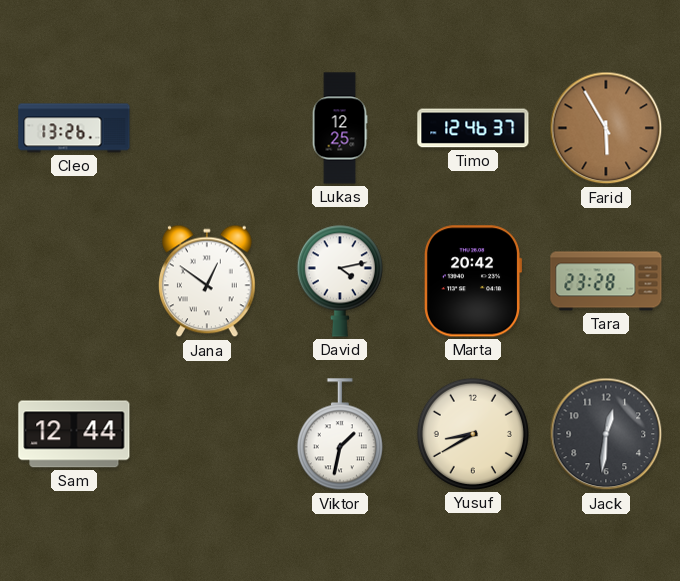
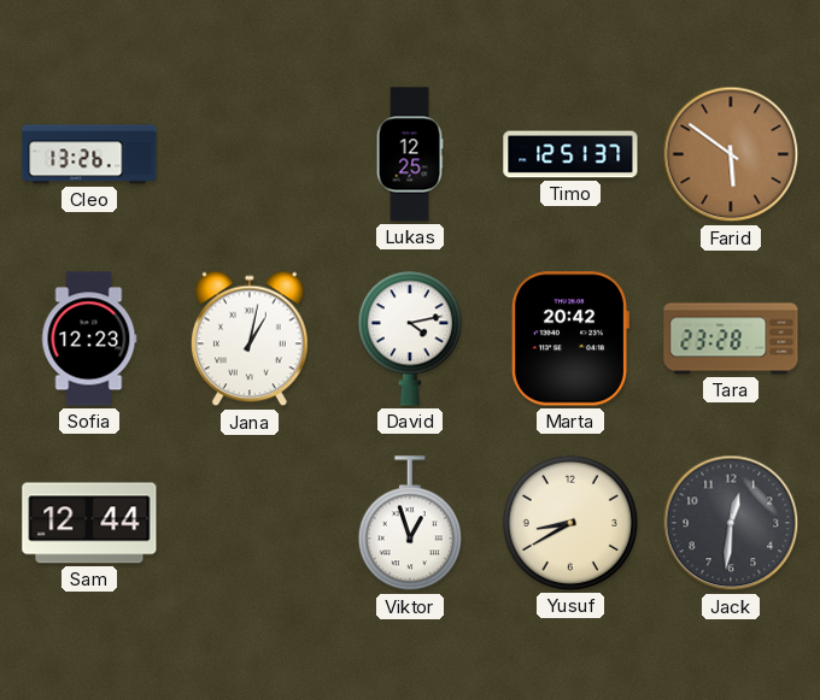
Timo: 12:46 -> 12:51
Farid: 5:55 -> 5:51
Sofia: none -> 12:23
Jana: 12:51 -> 1:02
Viktor: 1:32 -> 12:57
